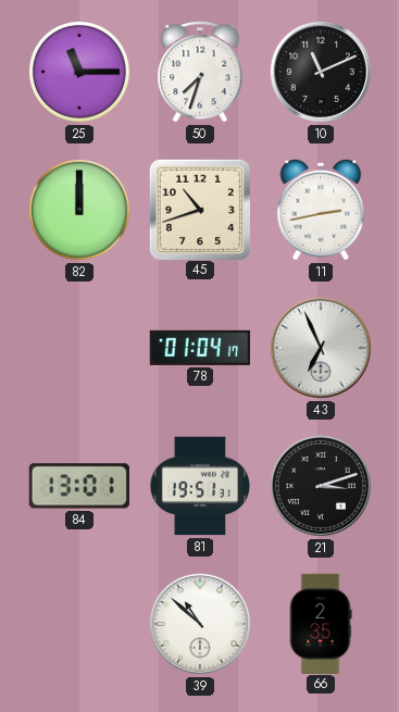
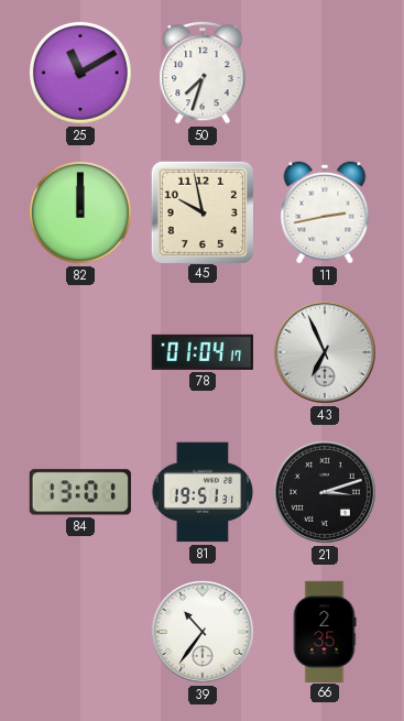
25: 11:15 -> 11:10
10: 11:11 -> none
45: 10:42 -> 9:58
39: 10:52 -> 10:36
